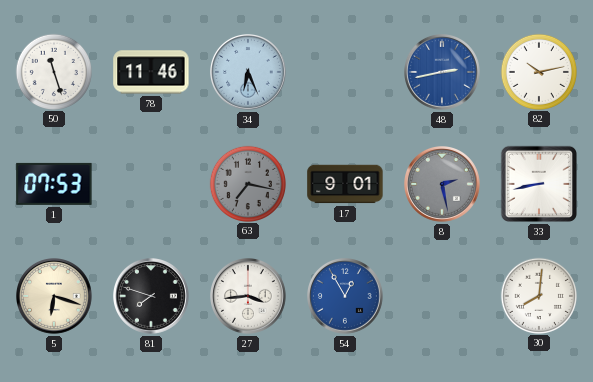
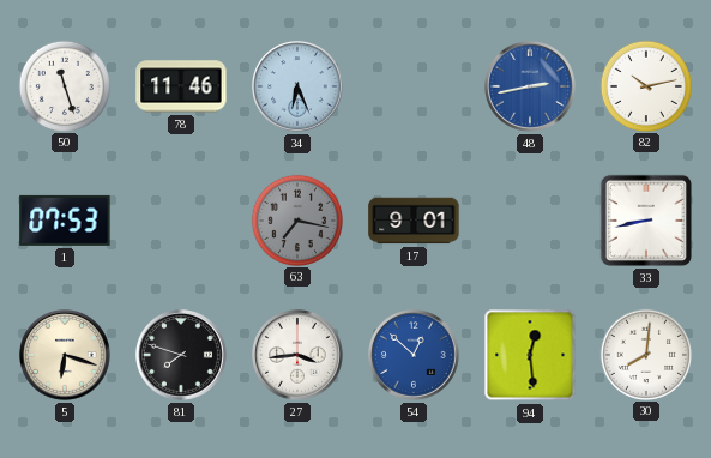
8: 2:28 -> none
54: 12:55 -> 12:52
94: none -> 12:29
